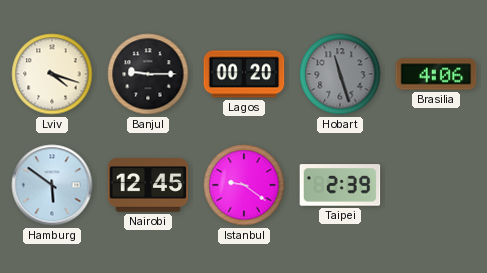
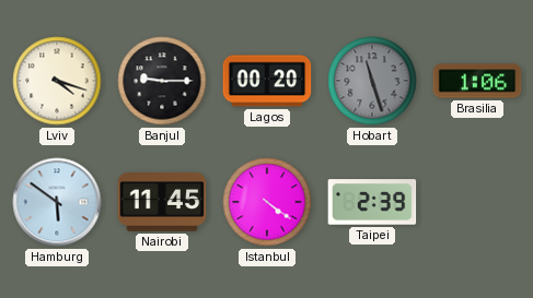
Brasilia: 4:06 -> 1:06
Nairobi: 12:45 -> 11:45
Istanbul: 9:21 -> 4:21
